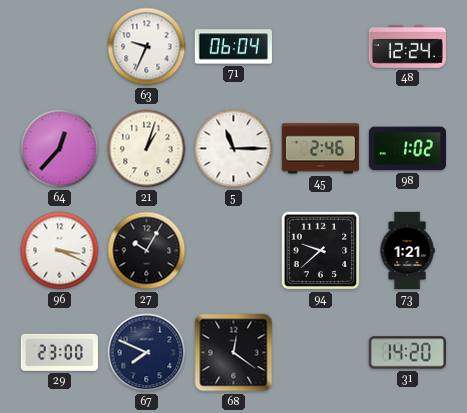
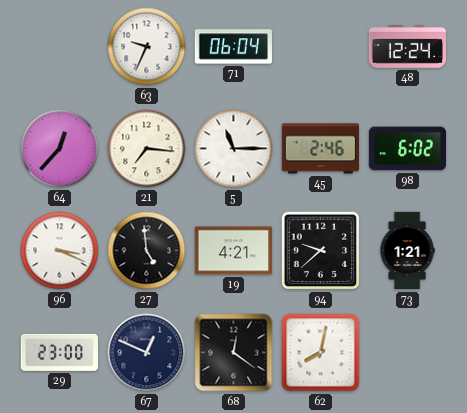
21: 1:03 -> 7:16
98: 1:02 -> 6:02
27: 10:05 -> 4:59
19: none -> 4:21
67: 7:49 -> 12:49
62: none -> 8:02
31: 14:20 -> none
